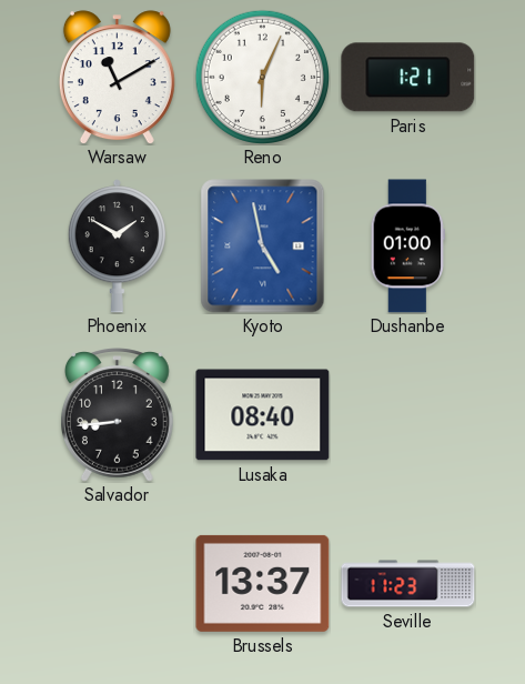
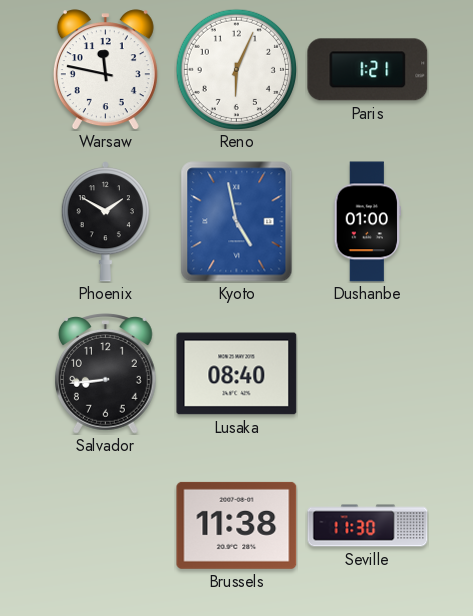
Warsaw: 11:10 -> 11:47
Brussels: 13:37 -> 11:38
Seville: 11:23 -> 11:30
